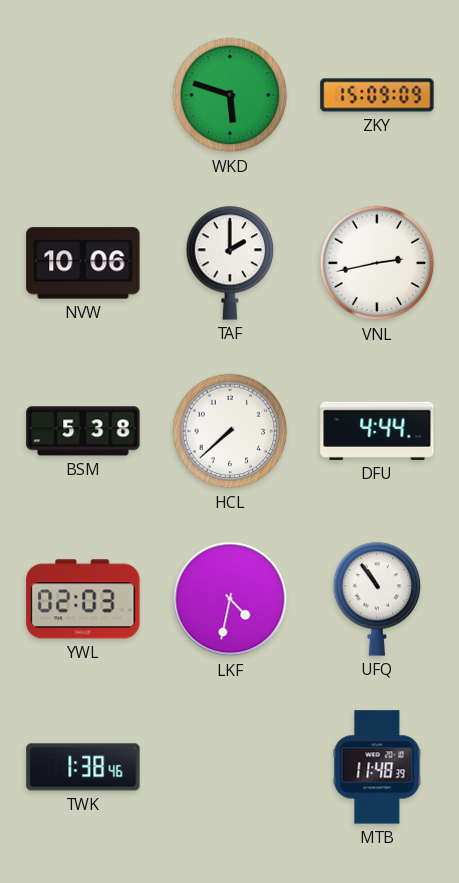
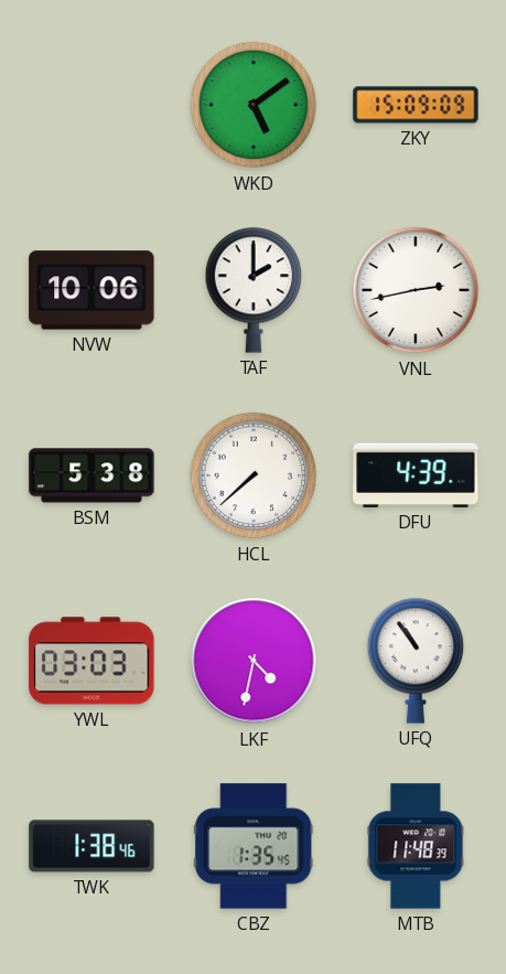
WKD: 5:48 -> 5:09
DFU: 4:44 -> 4:39
YWL: 02:03 -> 03:03
CBZ: none -> 1:35
